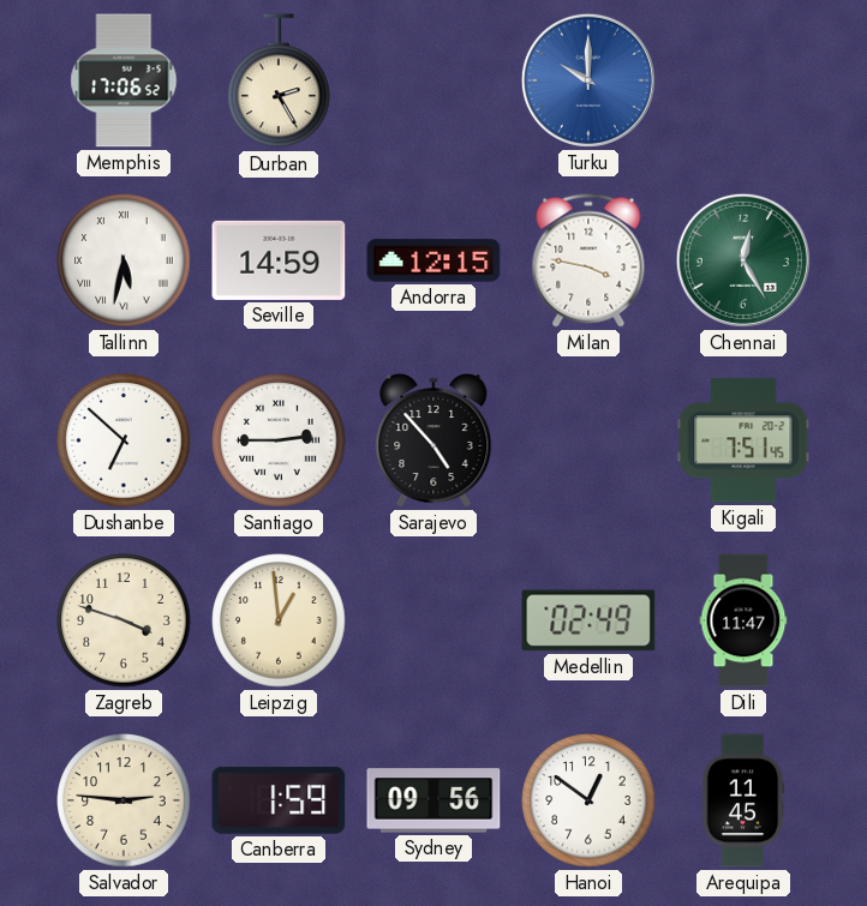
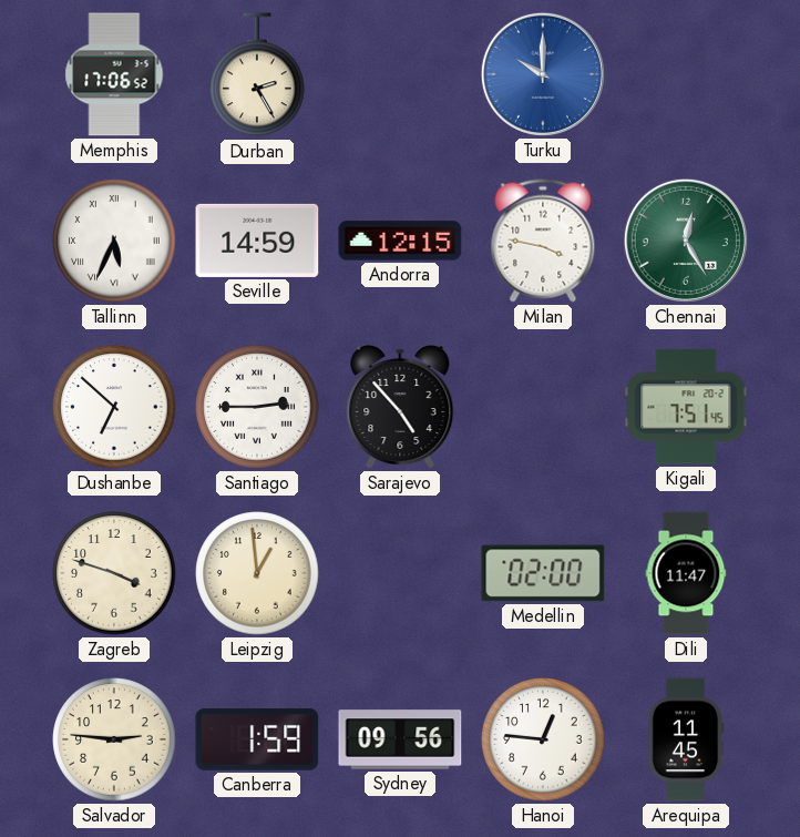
Tallinn: 5:32 -> 5:34
Medellin: 02:49 -> 02:00
Hanoi: 12:51 -> 12:46
